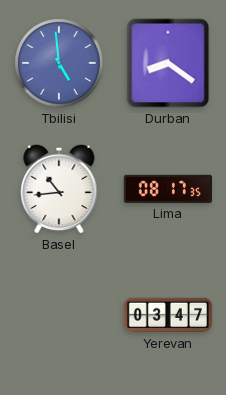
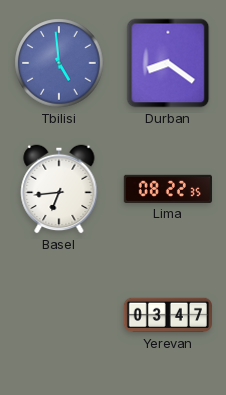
Basel: 10:44 -> 6:44
Lima: 08:17 -> 08:22
